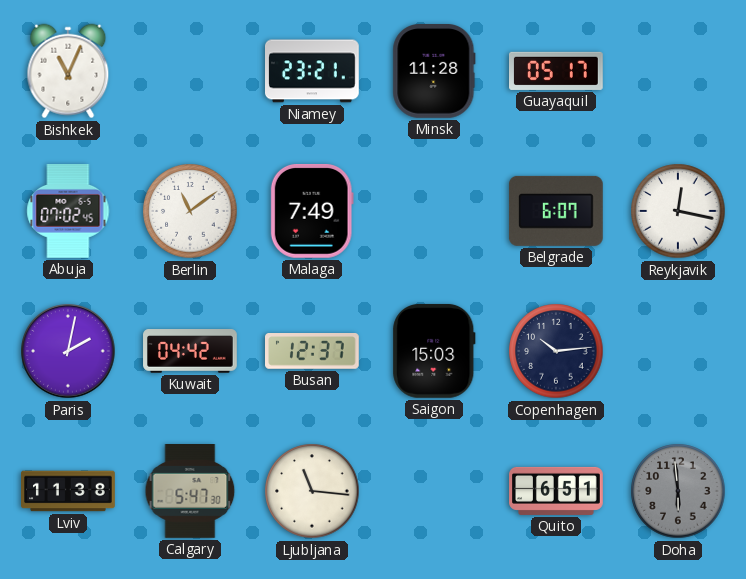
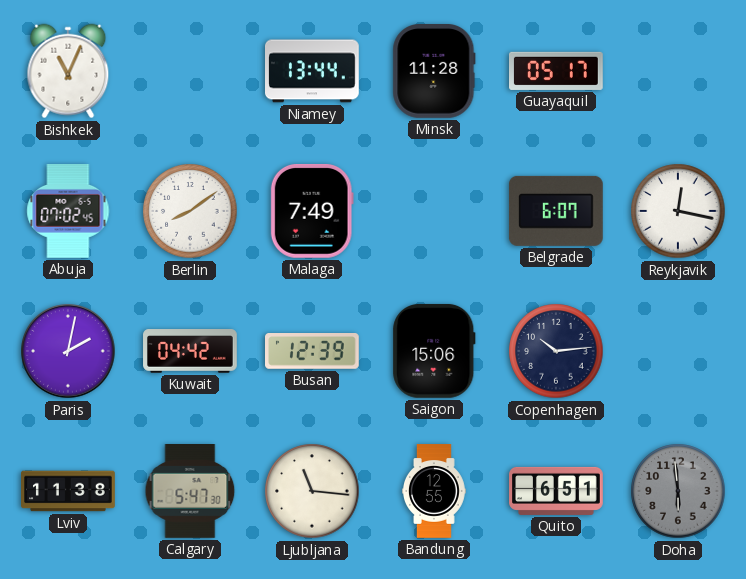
Niamey: 23:21 -> 13:44
Berlin: 11:09 -> 8:09
Busan: 12:37 -> 12:39
Saigon: 15:03 -> 15:06
Bandung: none -> 12:55
